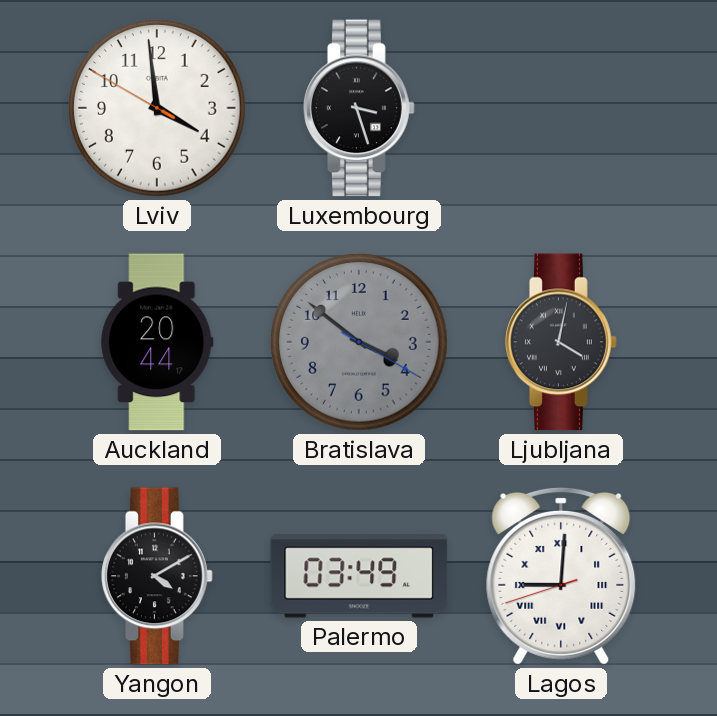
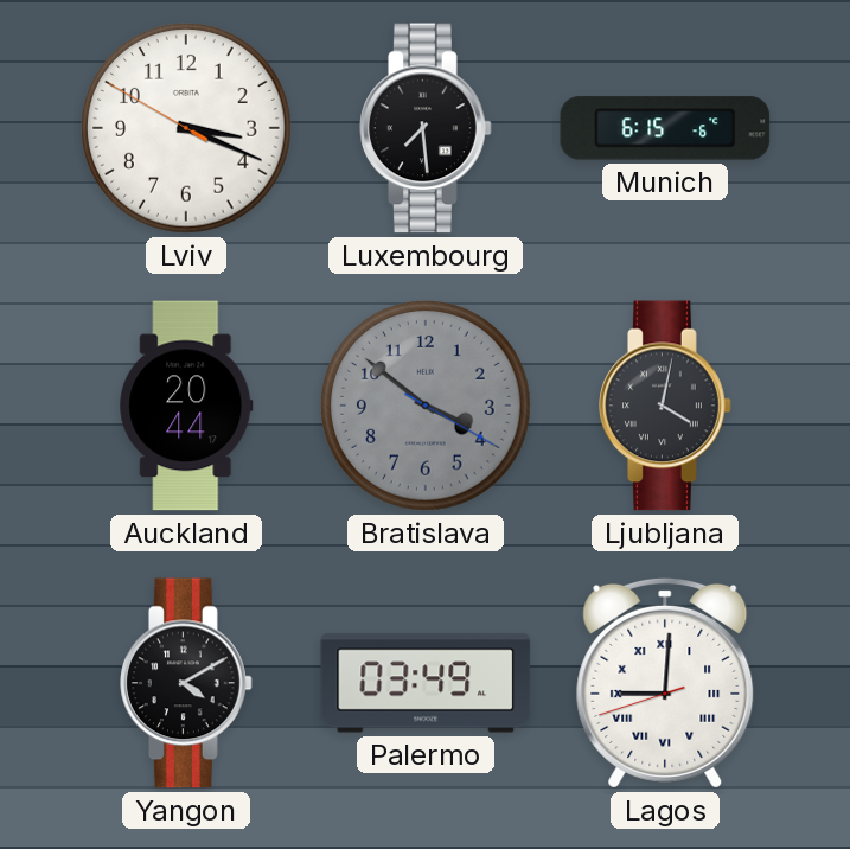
Lviv: 3:58 -> 3:18
Luxembourg: 3:27 -> 7:29
Munich: none -> 6:15
